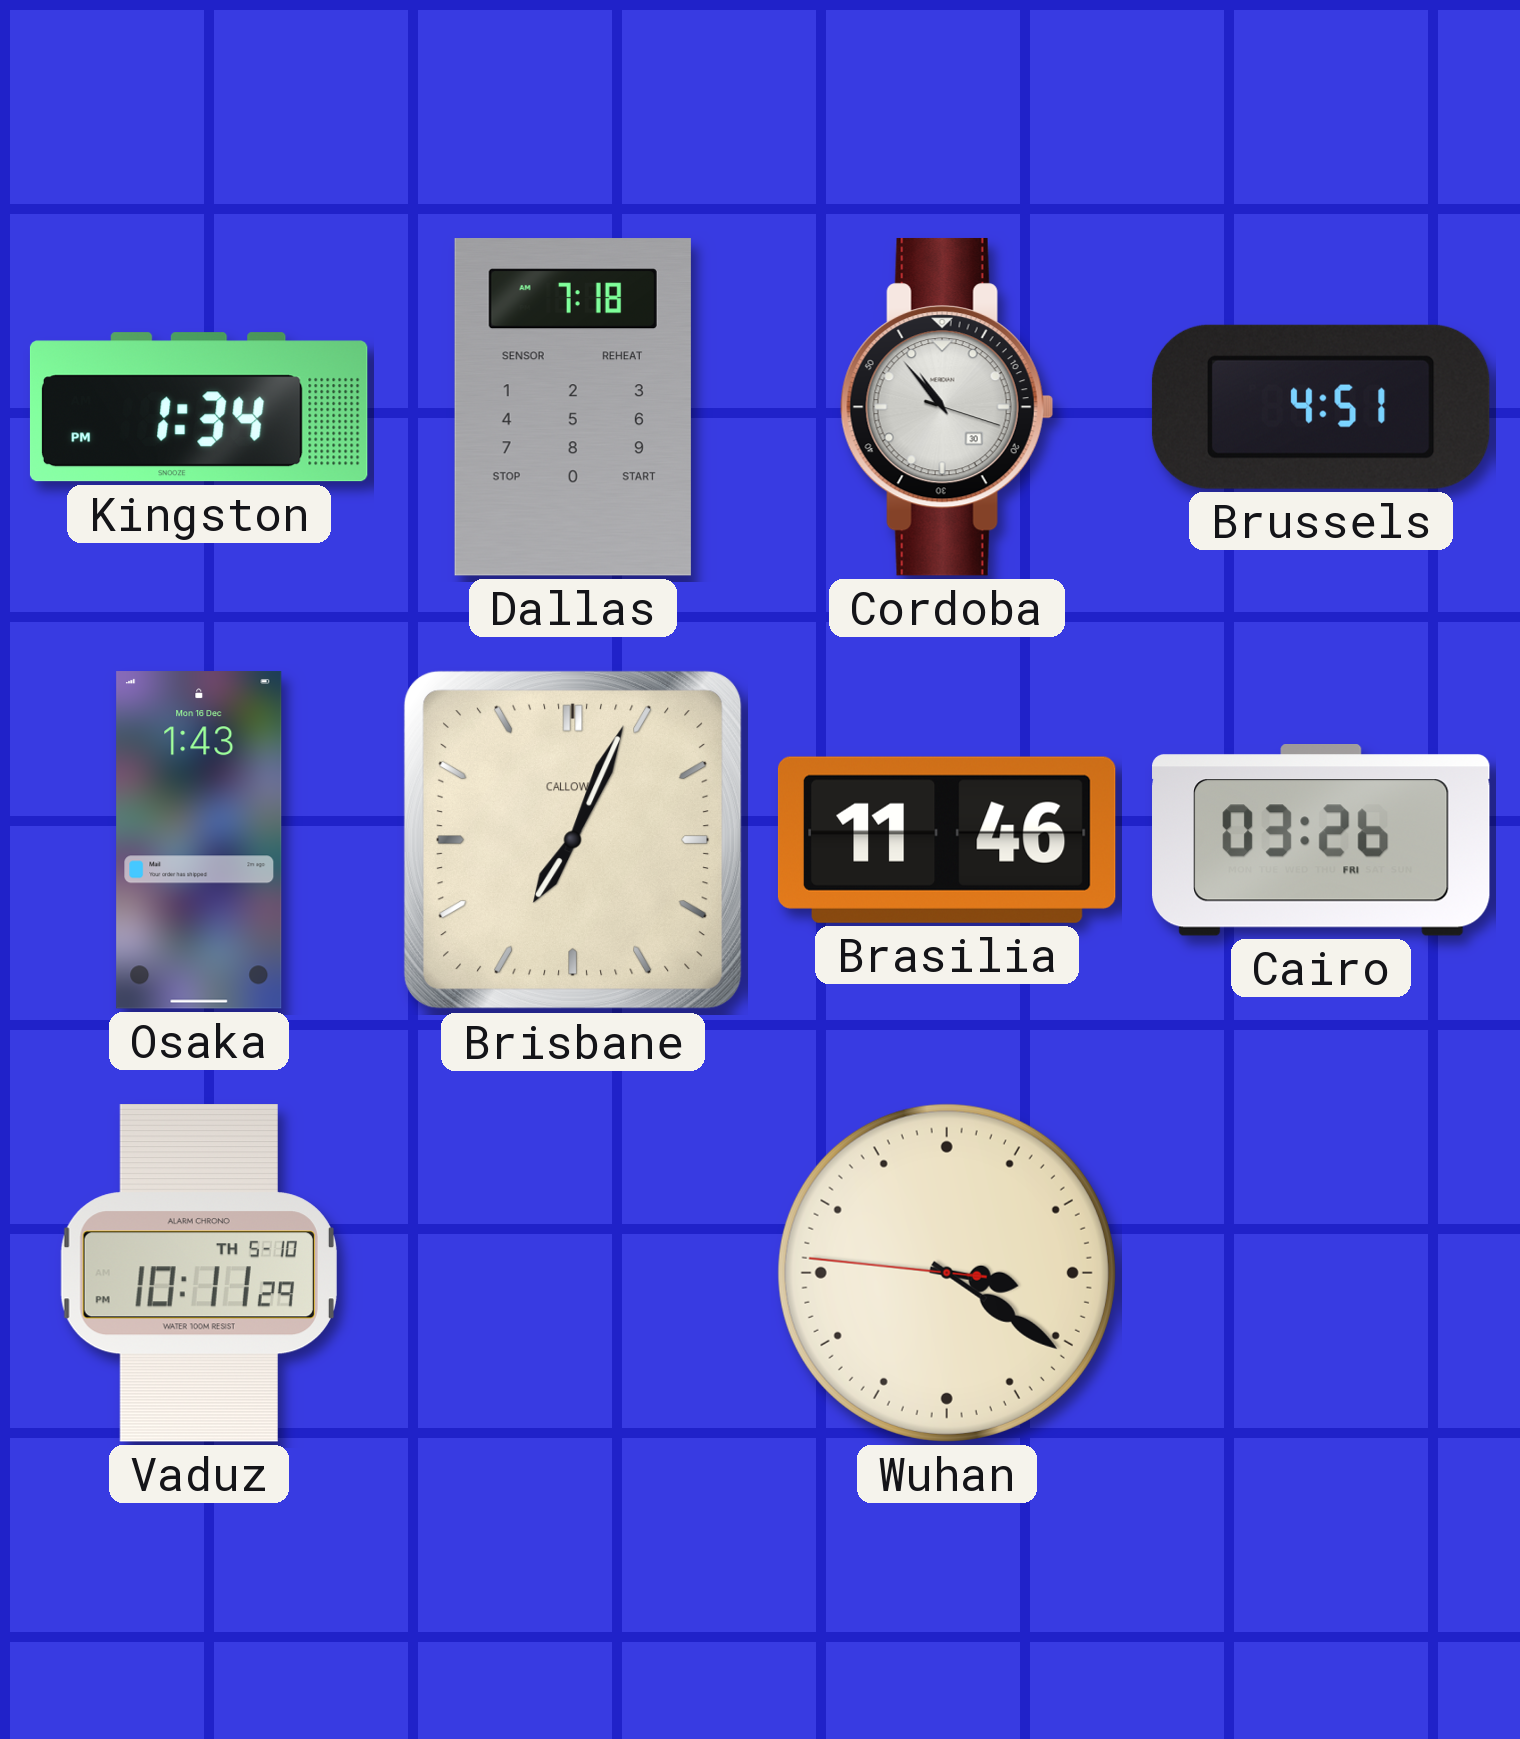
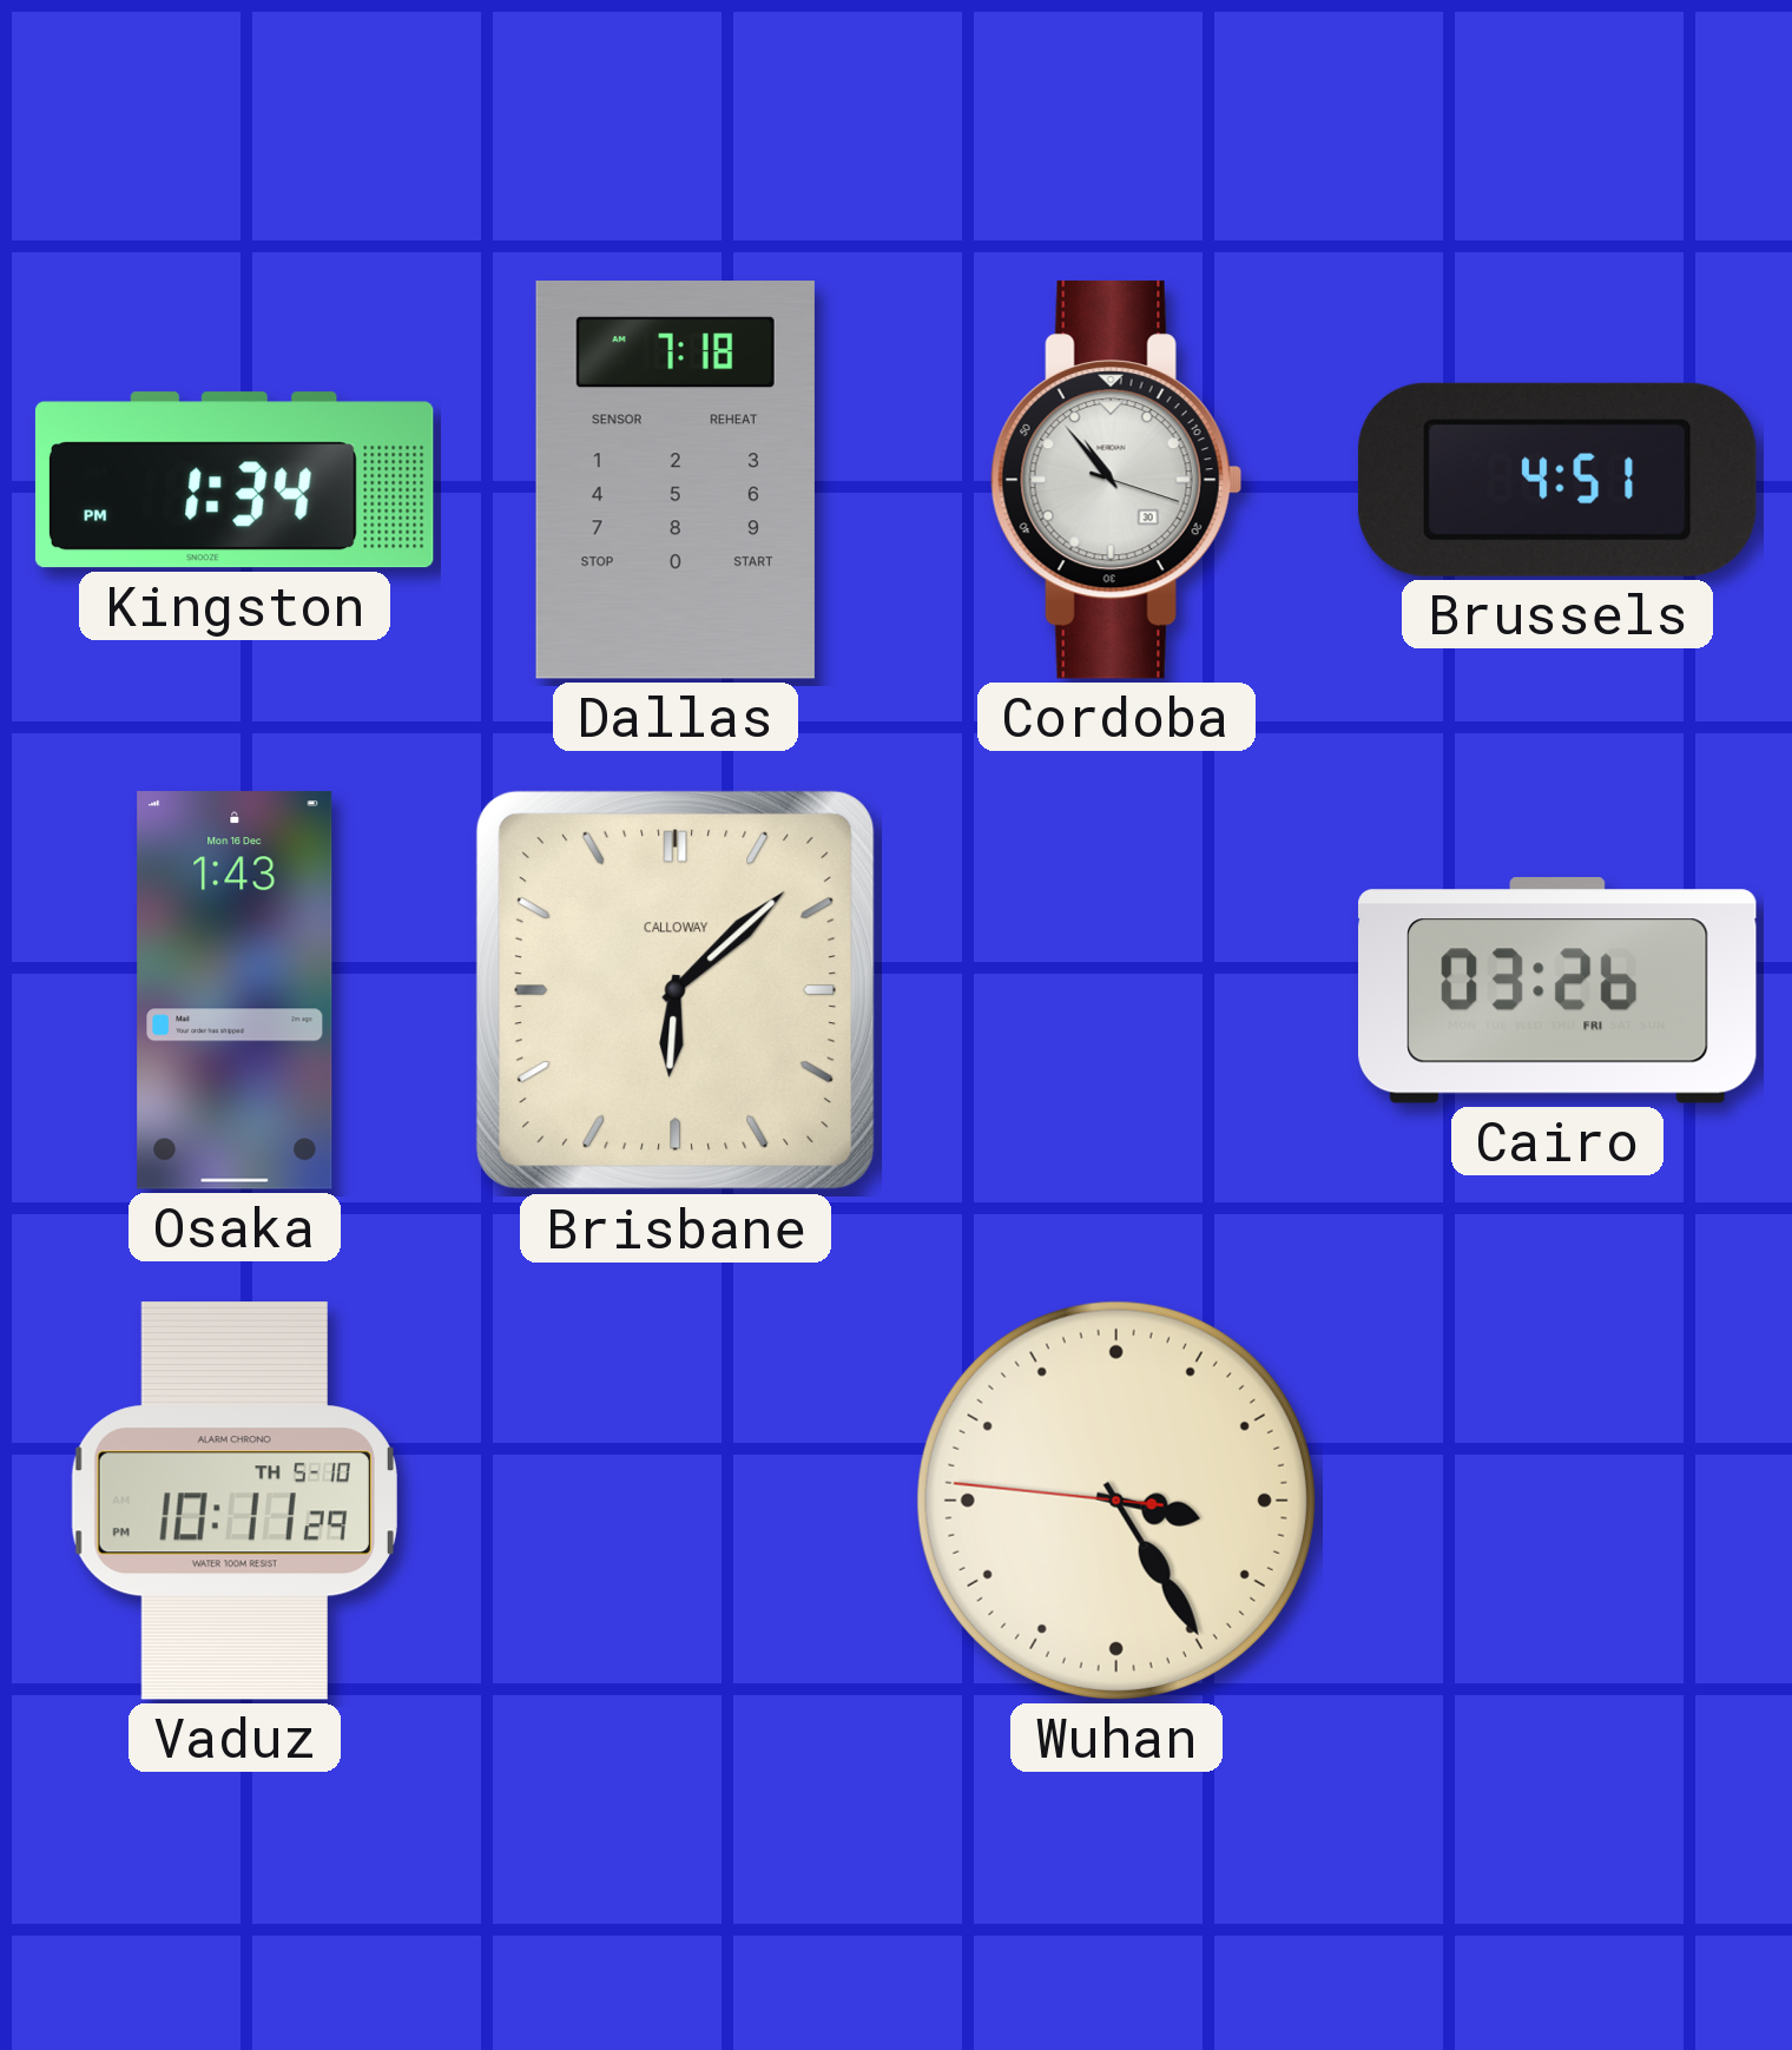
Brisbane: 7:04 -> 6:08
Brasilia: 11:46 -> none
Wuhan: 3:20 -> 3:24
